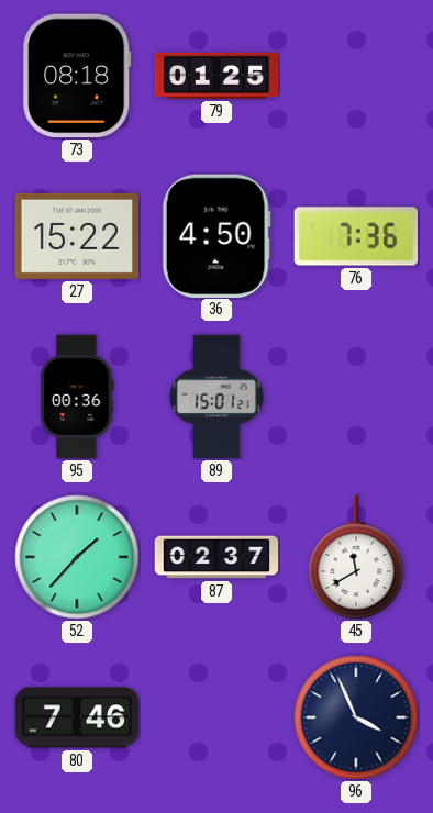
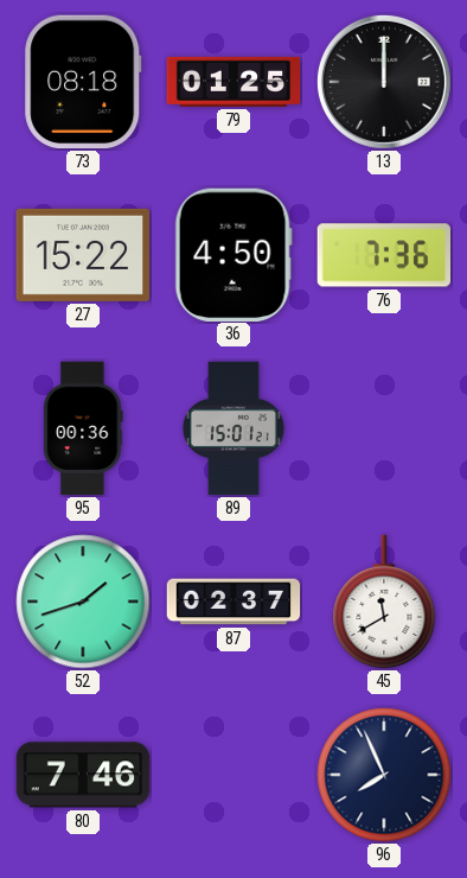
13: none -> 12:00
52: 1:37 -> 1:42
96: 3:56 -> 7:56
